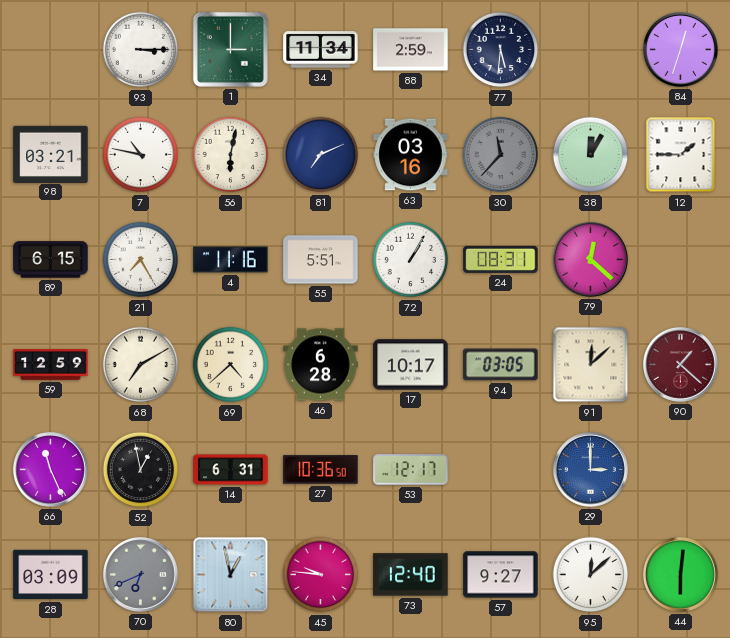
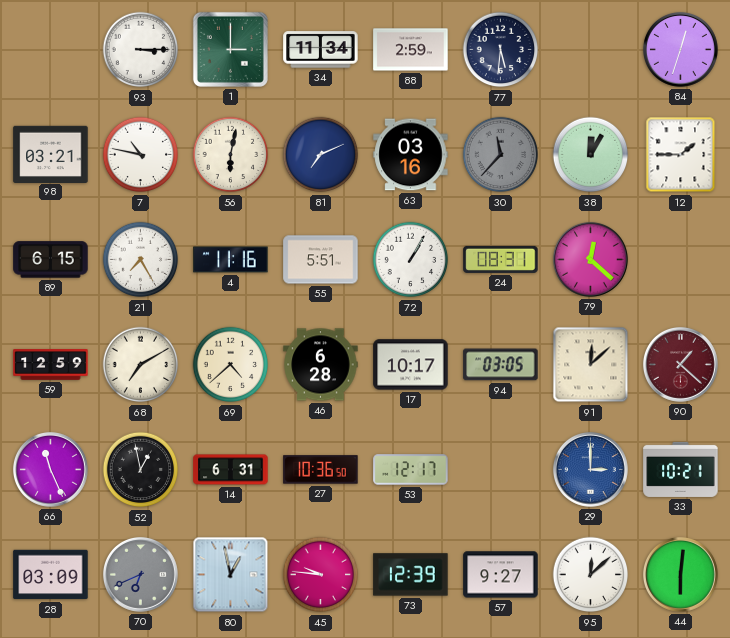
33: none -> 10:21
73: 12:40 -> 12:39
